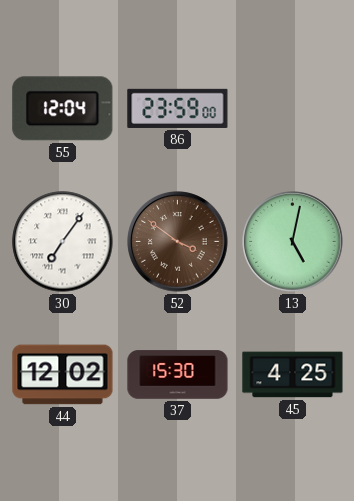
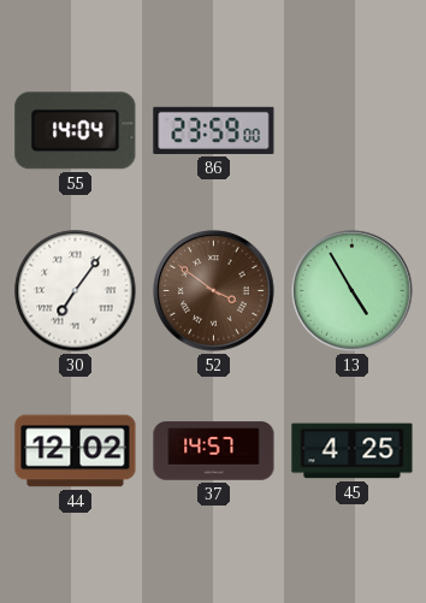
55: 12:04 -> 14:04
13: 5:02 -> 4:55
37: 15:30 -> 14:57
